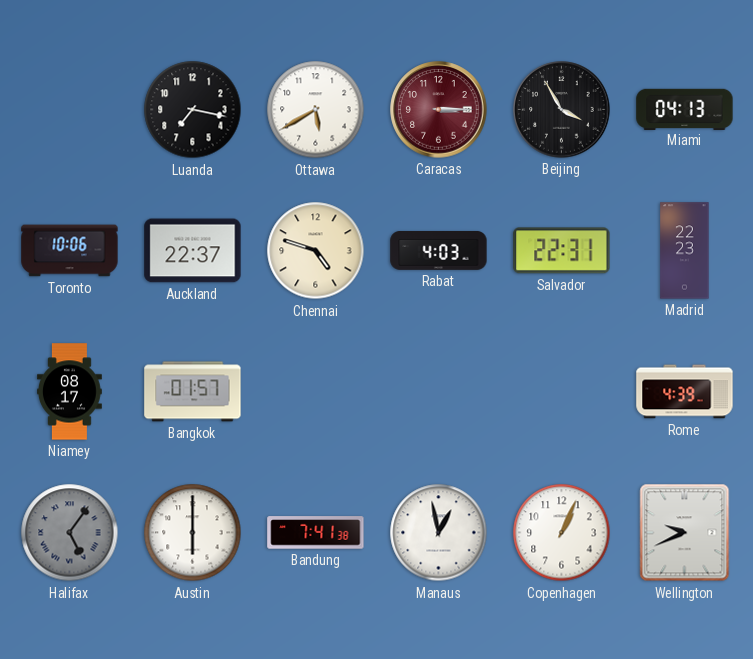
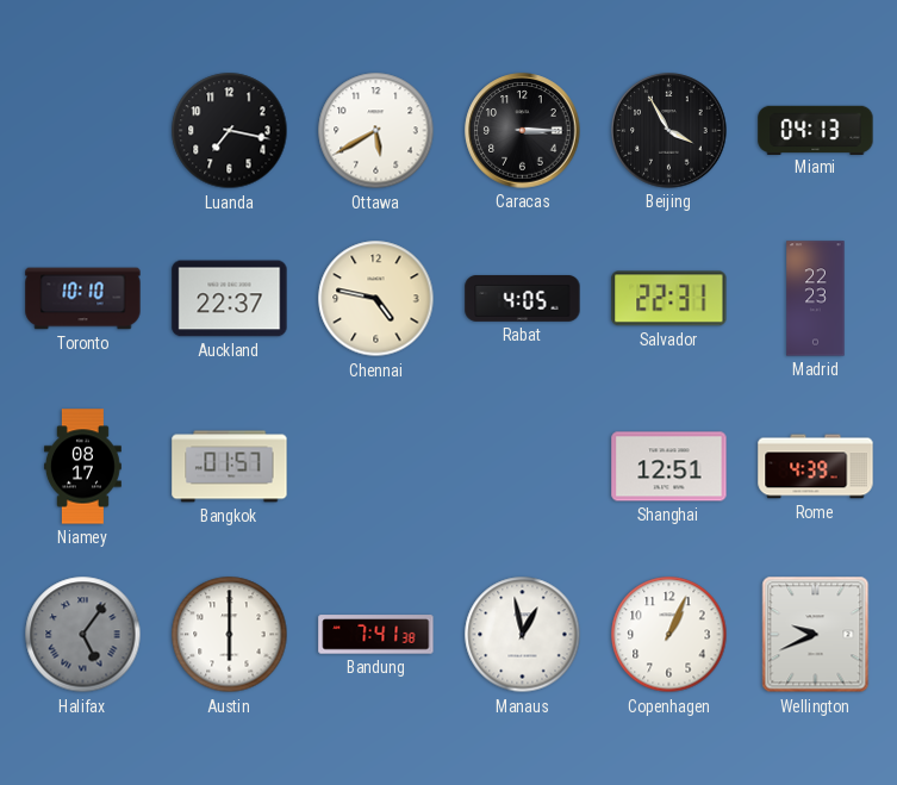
Caracas dial: burgundy -> black
Toronto: 10:06 -> 10:10
Chennai: 4:48 -> 4:47
Rabat: 4:03 -> 4:05
Shanghai: none -> 12:51
